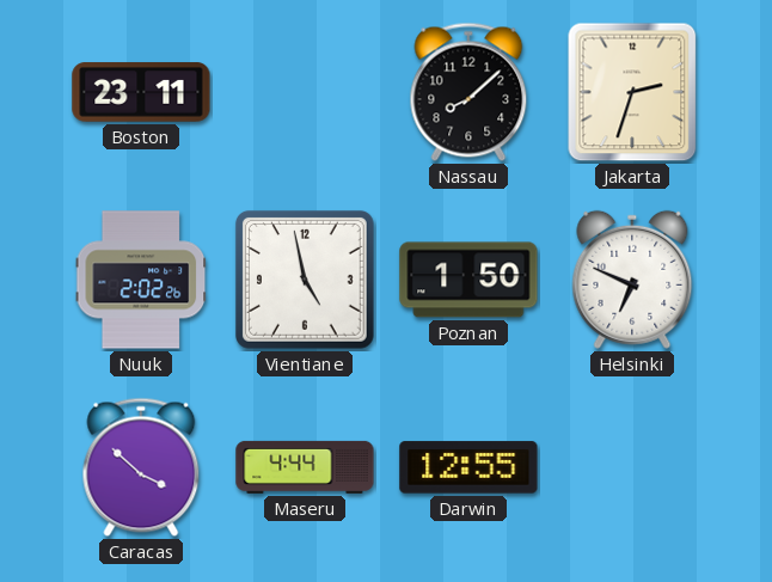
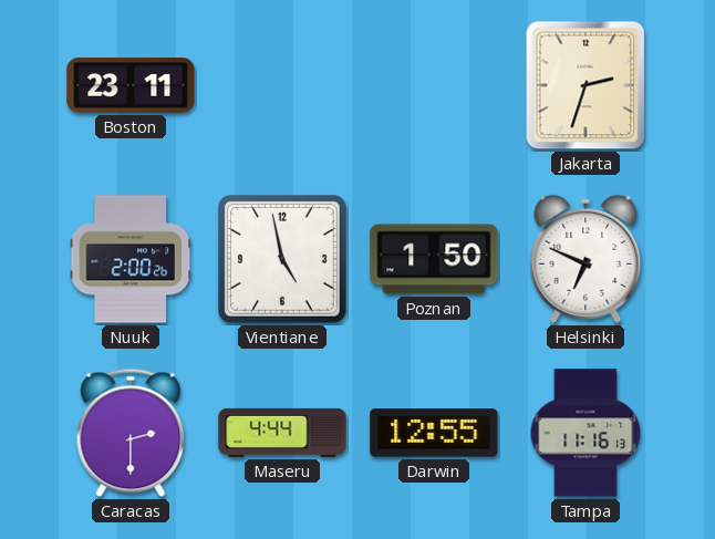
Nassau: 8:08 -> none
Nuuk: 2:02 -> 2:00
Caracas: 3:52 -> 2:30
Tampa: none -> 11:16
